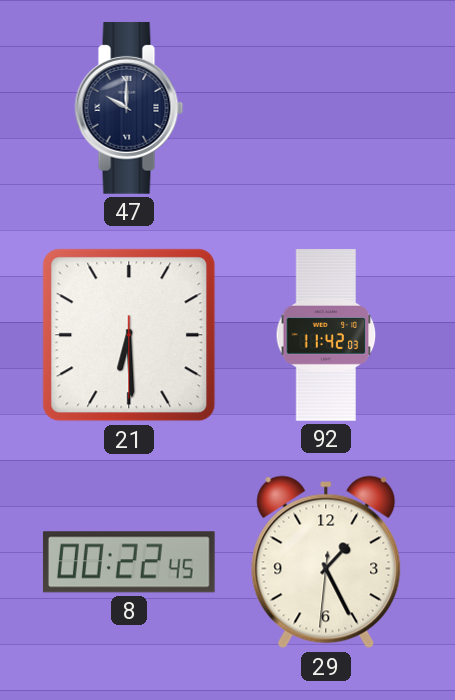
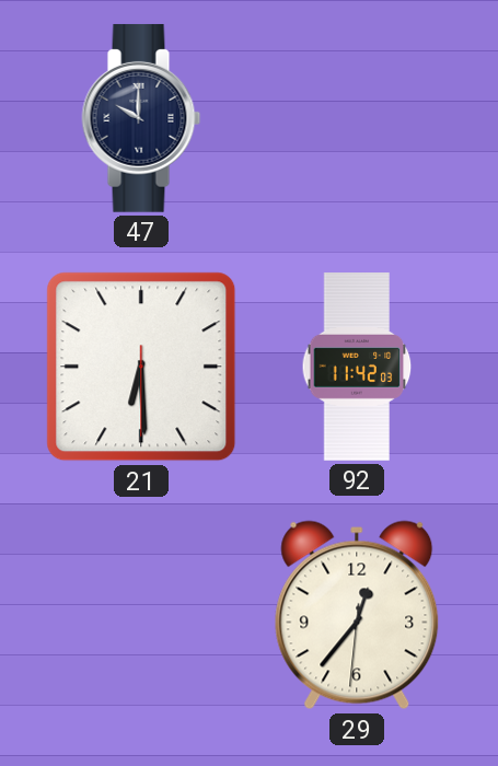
8: 00:22 -> none
29: 1:25 -> 12:36
